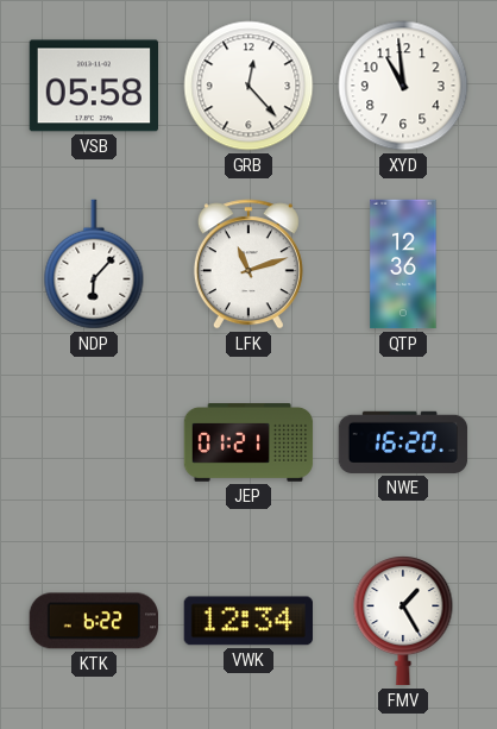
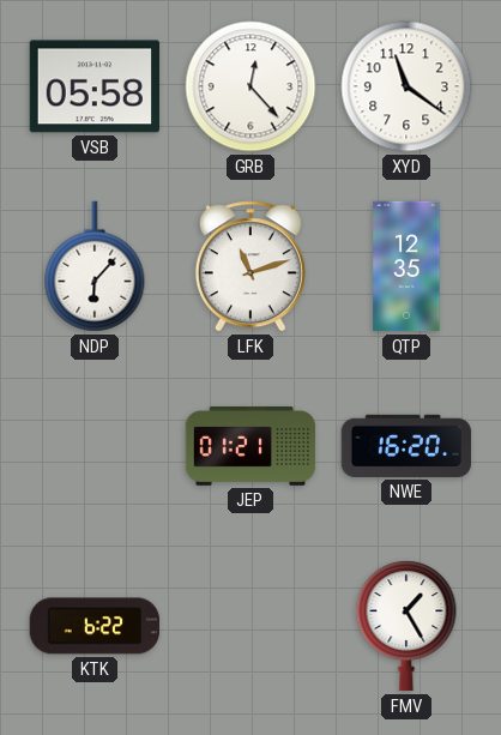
XYD: 10:59 -> 11:21
QTP: 12:36 -> 12:35
VWK: 12:34 -> none
